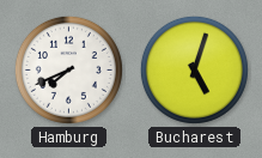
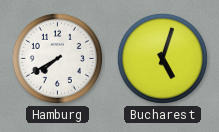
Hamburg: 7:41 -> 7:40
